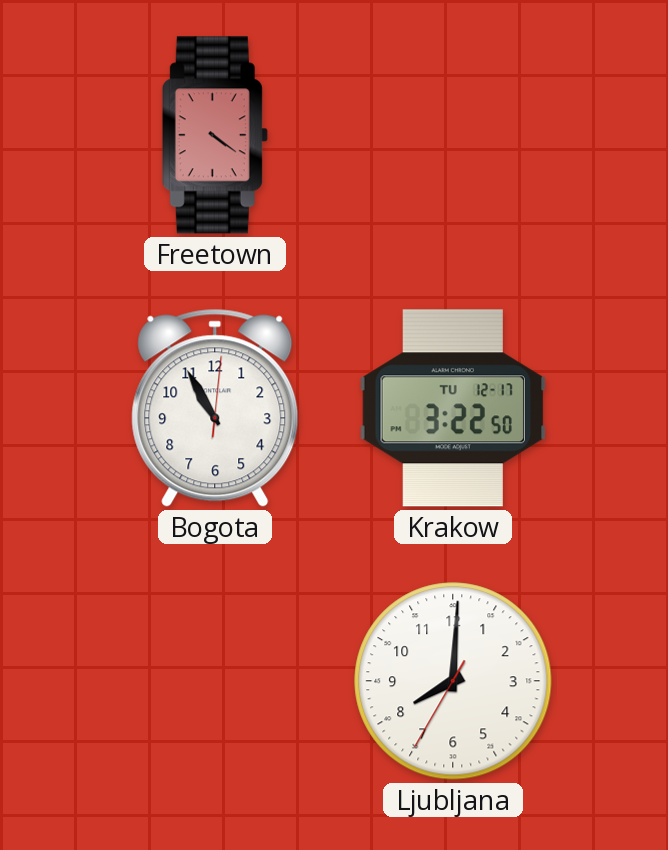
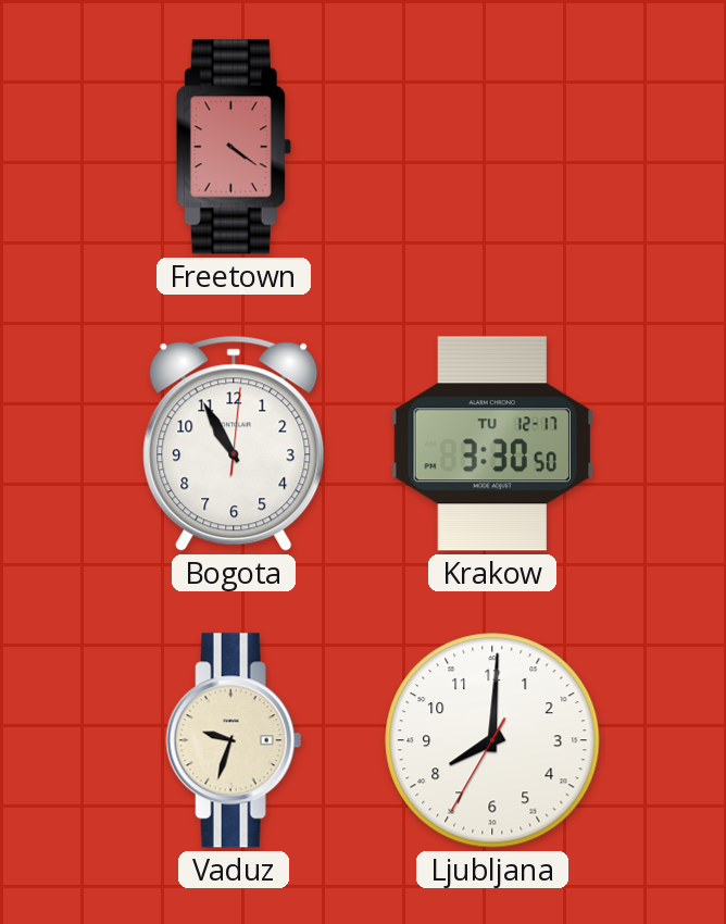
Krakow: 3:22 -> 3:30
Vaduz: none -> 9:33
